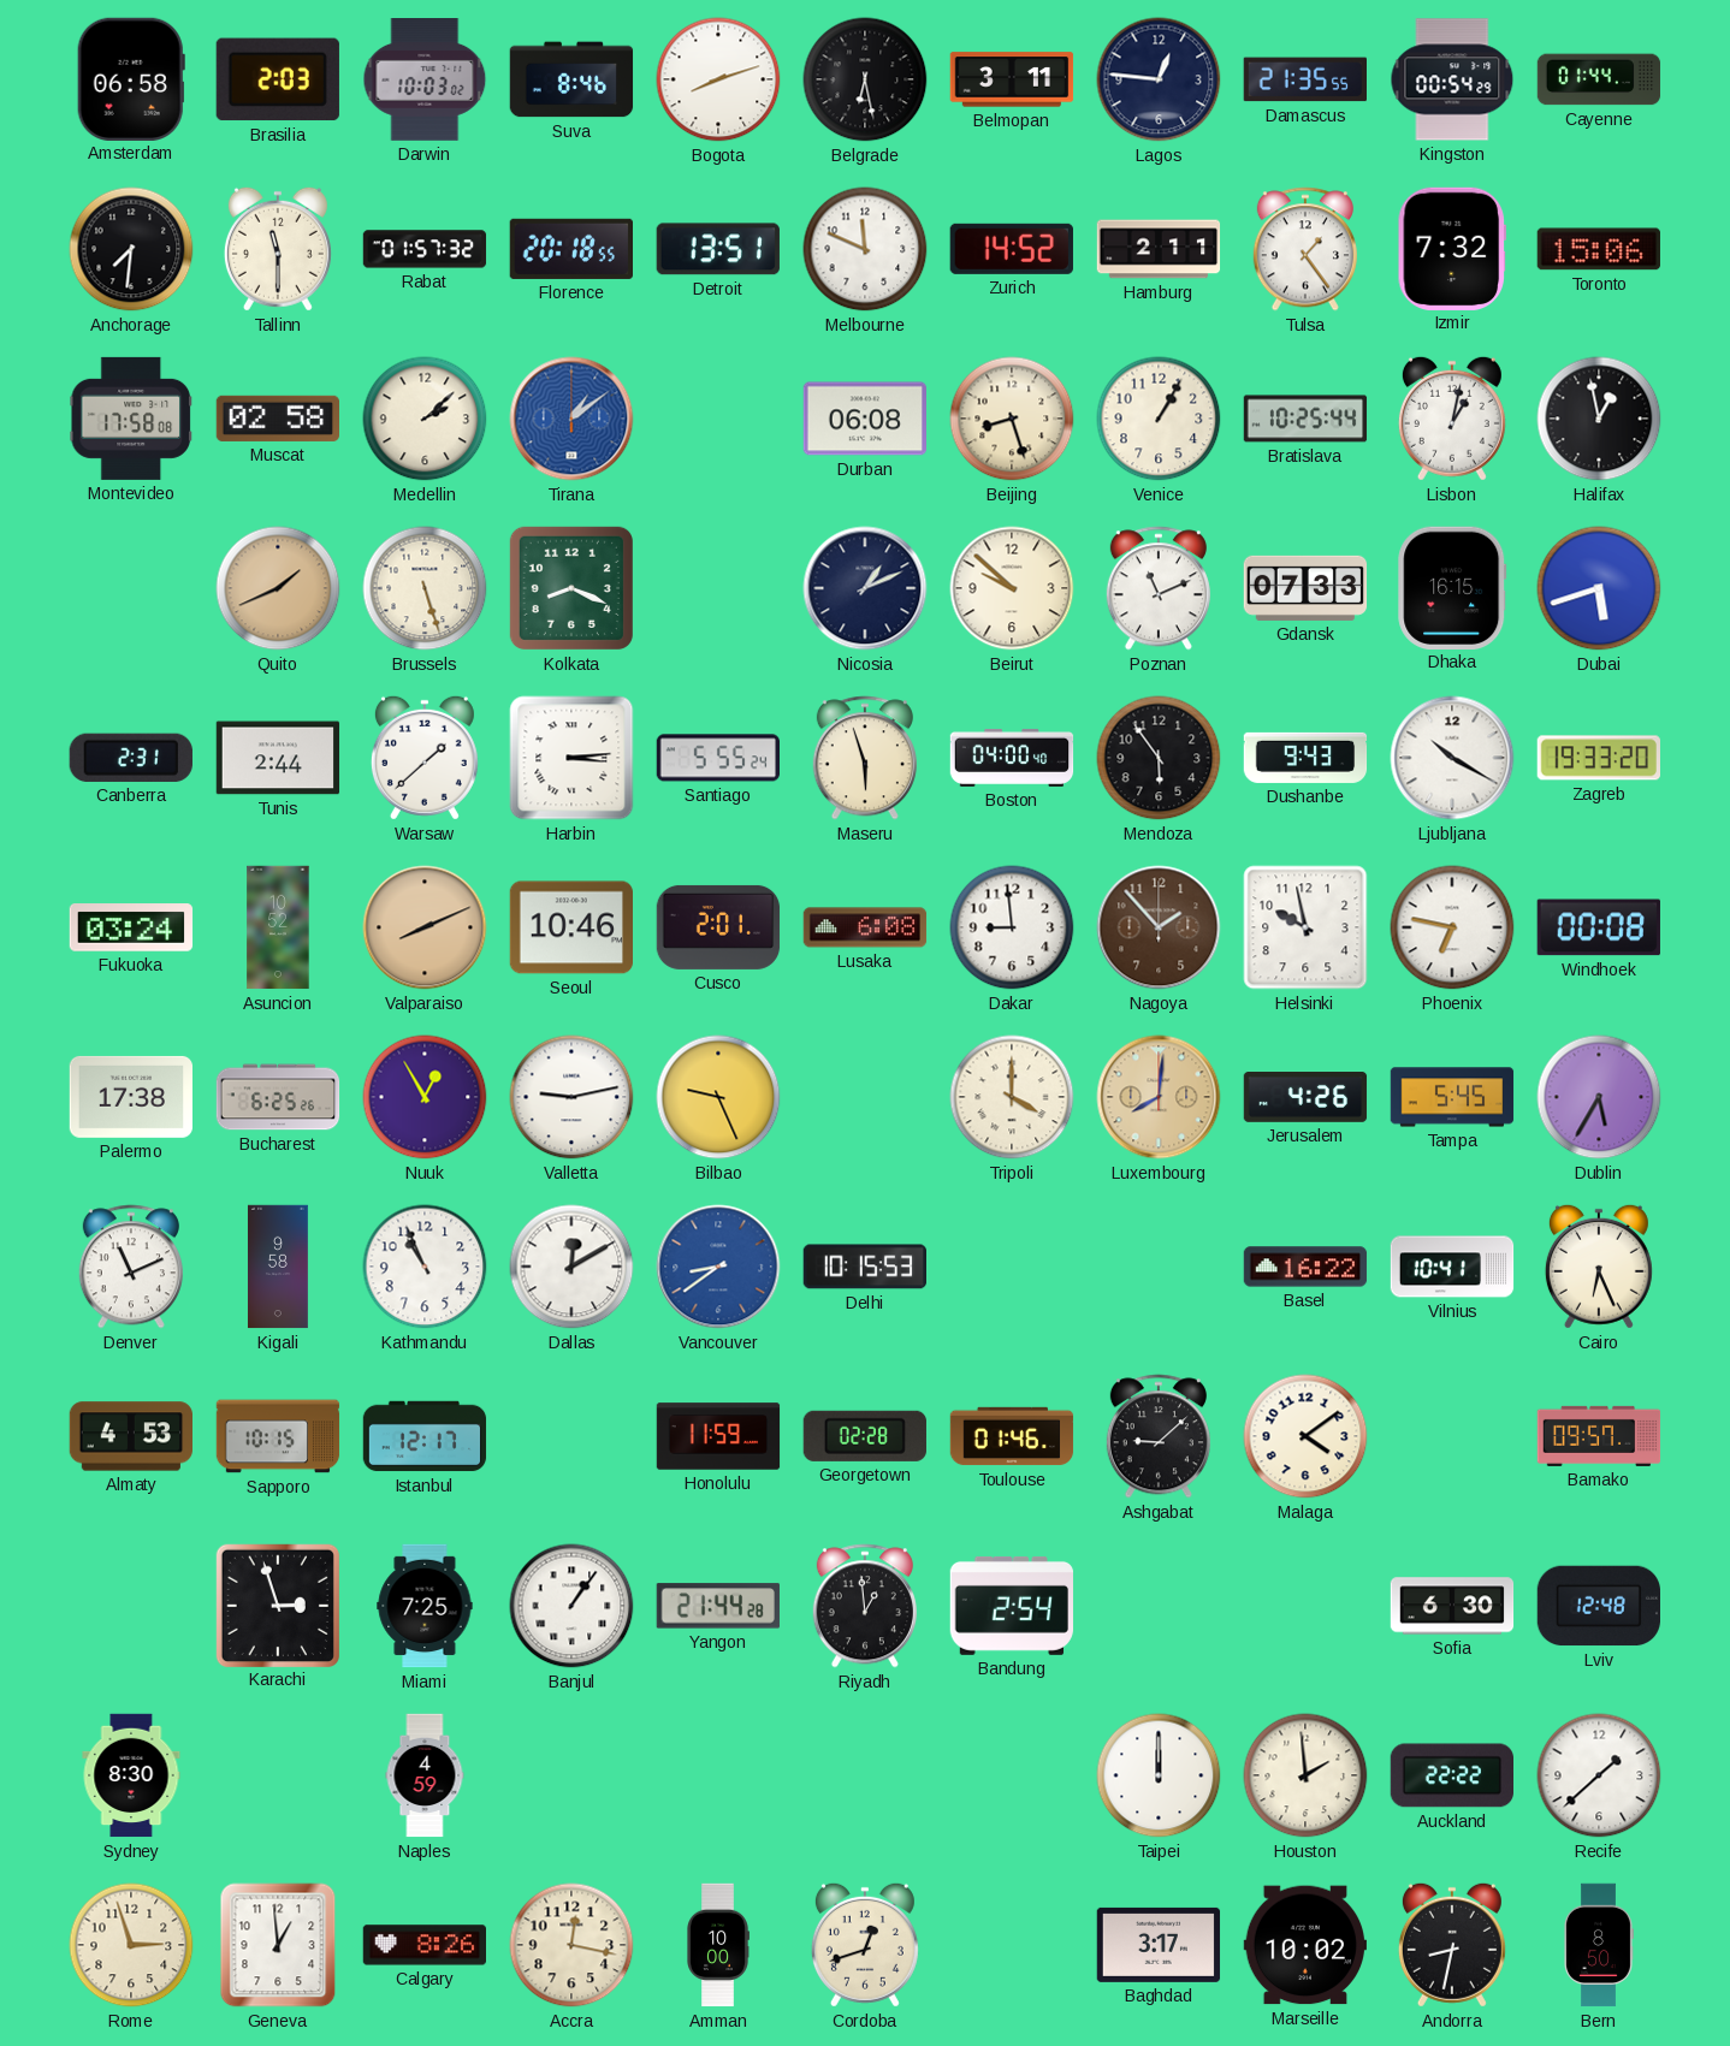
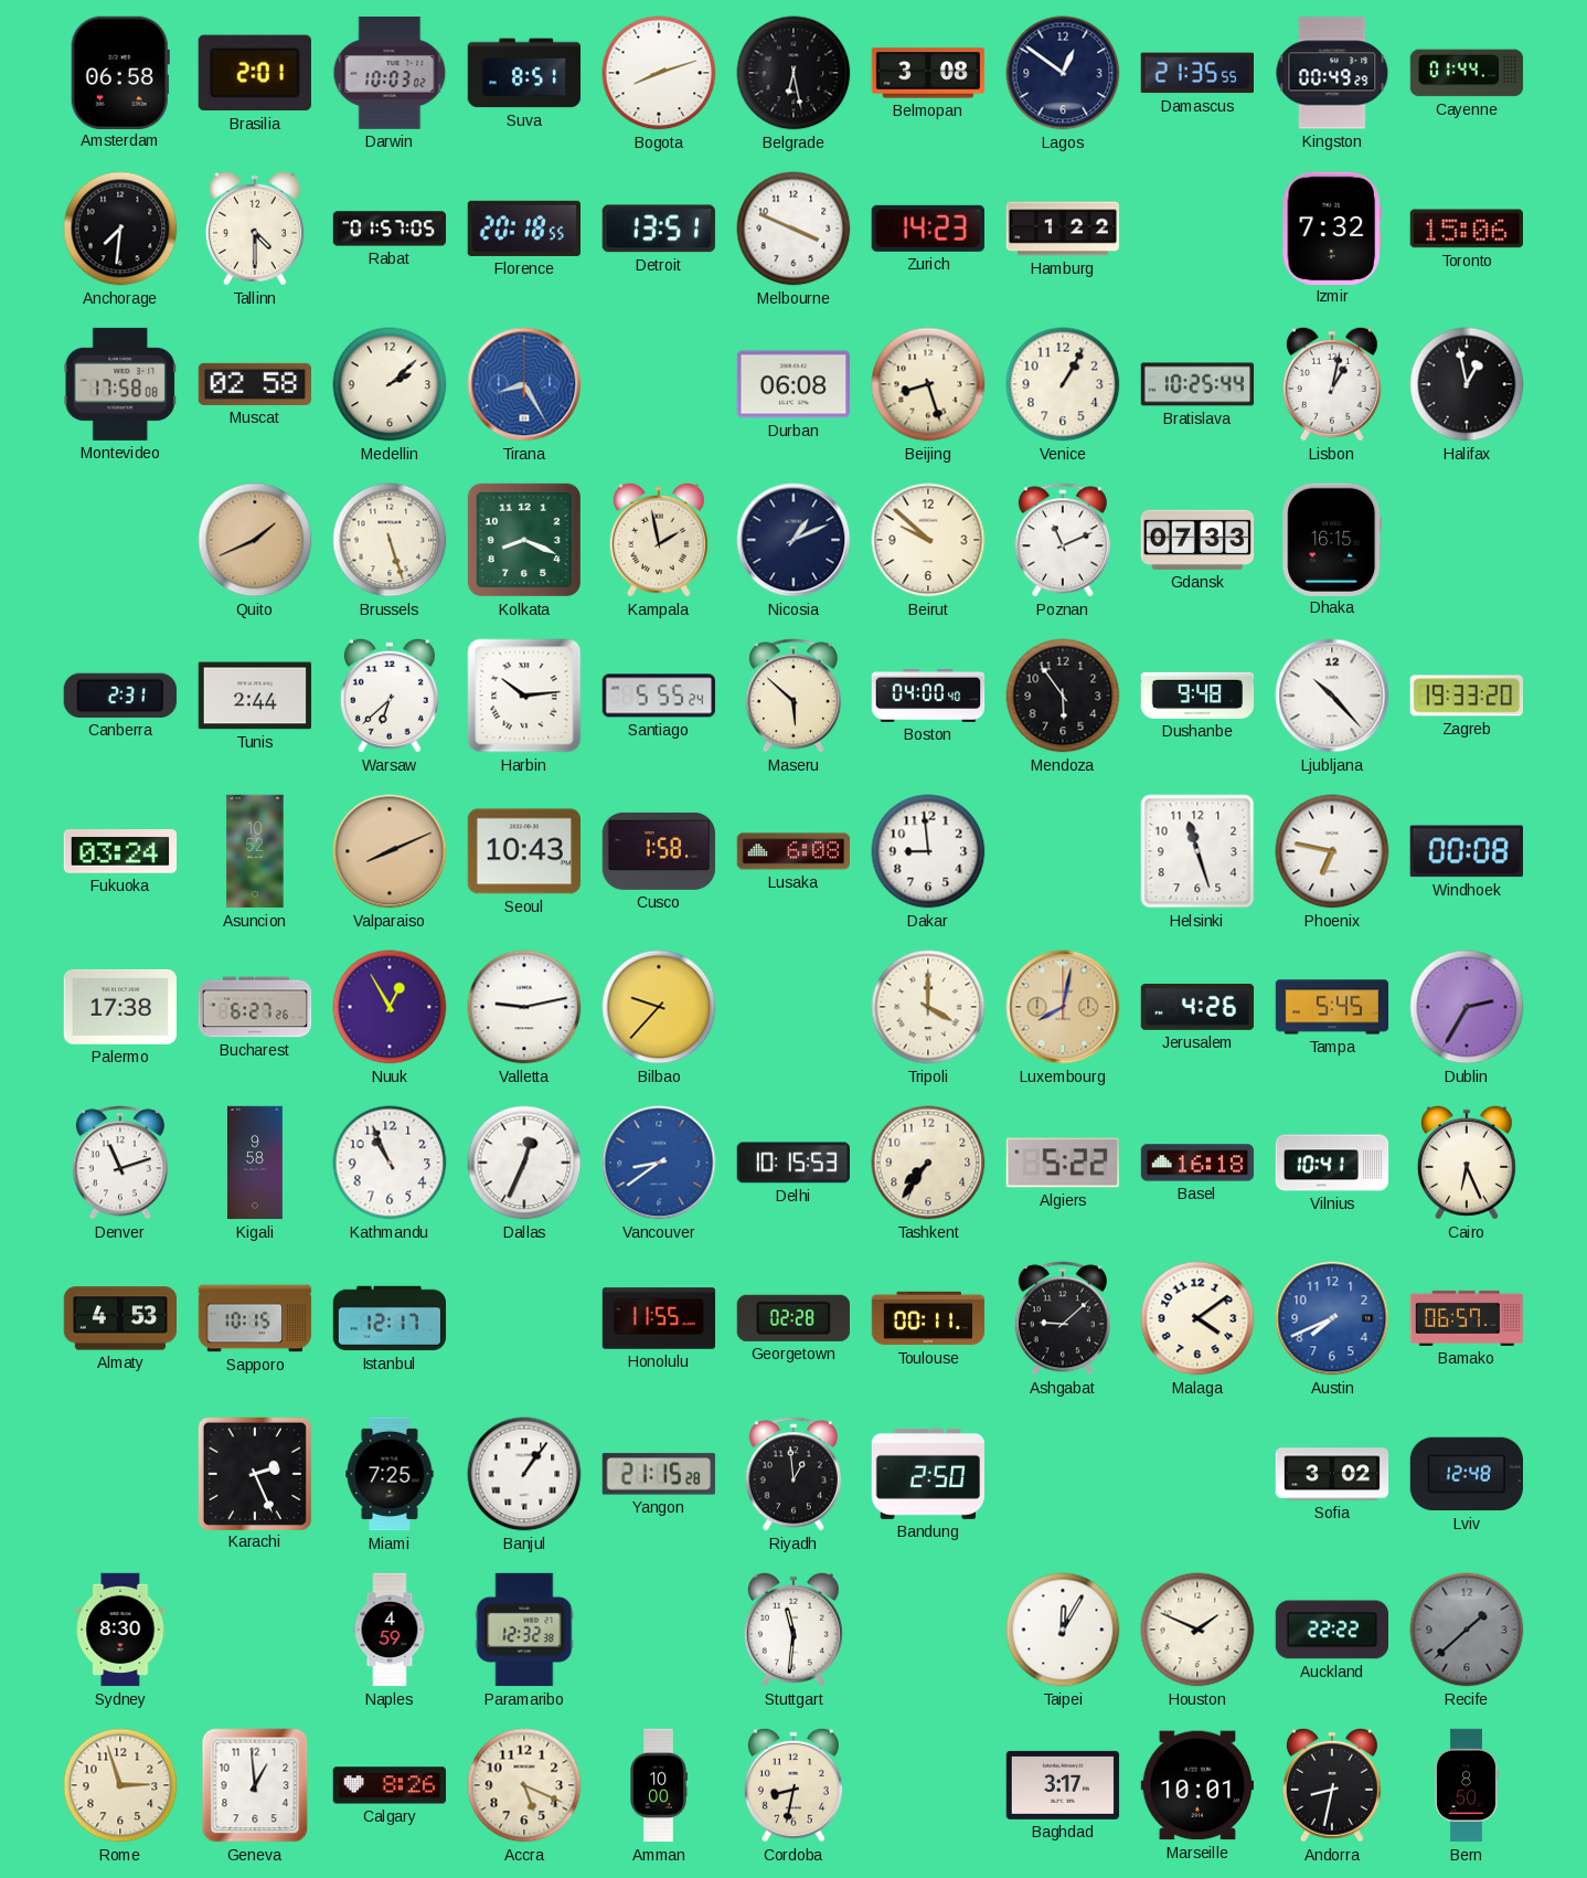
Brasilia: 2:03 -> 2:01
Suva: 8:46 -> 8:51
Belmopan: 3:11 -> 3:08
Lagos: 12:46 -> 12:51
Kingston: 00:54 -> 00:49
Tallinn: 11:30 -> 4:30
Rabat: 01:57:32 -> 01:57:05
Melbourne: 11:49 -> 3:49
Zurich: 14:52 -> 14:23
Hamburg: 2:11 -> 1:22
Tulsa: 1:24 -> none
Tirana: 1:09 -> 8:25
Kampala: none -> 1:58
Dubai: 5:42 -> none
Warsaw: 1:38 -> 6:38
Harbin: 3:14 -> 10:14
Maseru: 5:57 -> 5:52
Dushanbe: 9:43 -> 9:48
Ljubljana: 10:20 -> 10:23
Seoul: 10:46 -> 10:43
Cusco: 2:01 -> 1:58
Nagoya: 1:53 -> none
Helsinki: 9:58 -> 11:27
Bucharest: 6:25 -> 6:27
Bilbao: 9:26 -> 9:37
Luxembourg: 8:01 -> 8:02
Dublin: 5:35 -> 2:35
Denver: 11:11 -> 11:12
Dallas: 12:10 -> 12:34
Tashkent: none -> 7:36
Algiers: none -> 5:22
Basel: 16:22 -> 16:18
Honolulu: 11:59 -> 11:55
Toulouse: 01:46 -> 00:11
Austin: none -> 7:41
Bamako: 09:57 -> 06:57
Karachi: 2:57 -> 2:26
Yangon: 21:44 -> 21:15
Bandung: 2:54 -> 2:50
Sofia: 6:30 -> 3:02
Paramaribo: none -> 12:32
Stuttgart: none -> 11:31
Taipei: 12:00 -> 12:05
Houston: 1:59 -> 1:49
Recife dial: white -> grey
Accra: 12:17 -> 5:19
Cordoba: 12:42 -> 8:32
Marseille: 10:02 -> 10:01
